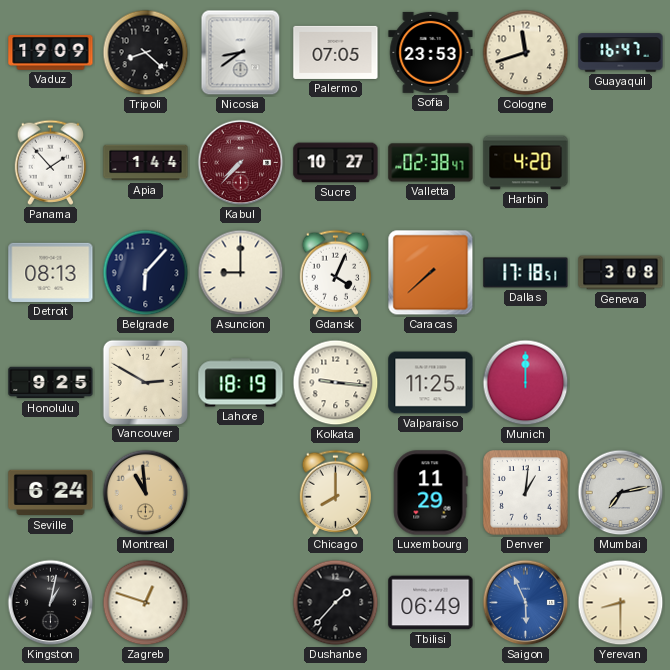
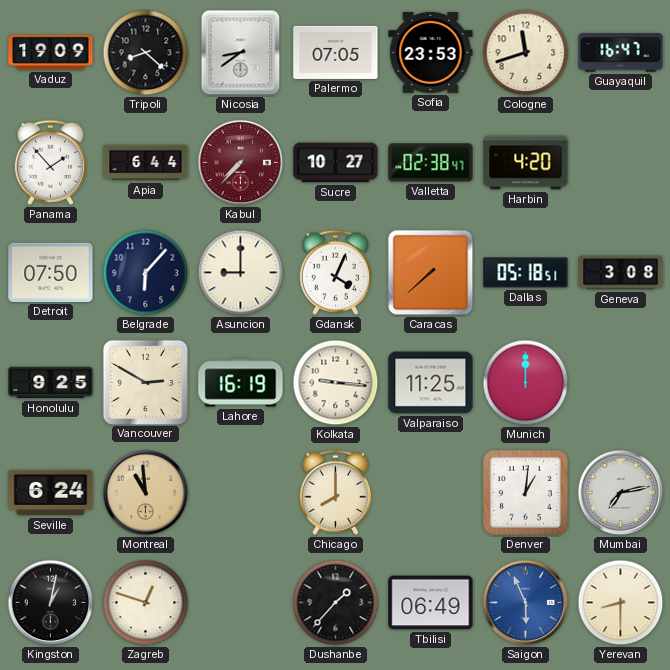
Apia: 1:44 -> 6:44
Detroit: 08:13 -> 07:50
Dallas: 17:18 -> 05:18
Lahore: 18:19 -> 16:19
Luxembourg: 11:29 -> none
